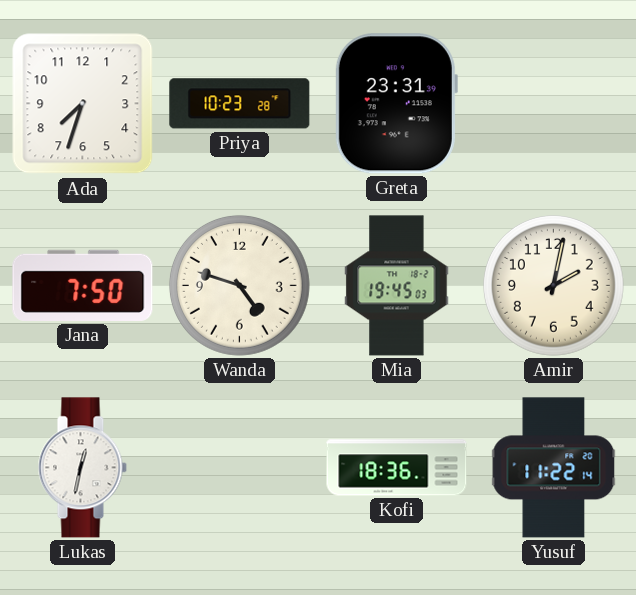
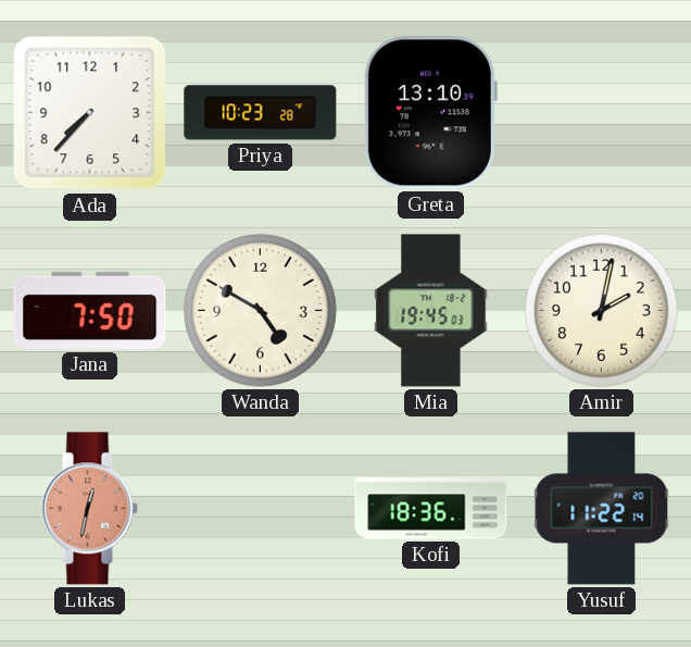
Ada: 7:33 -> 7:37
Greta: 23:31 -> 13:10
Wanda: 4:48 -> 4:50
Lukas dial: white -> salmon
